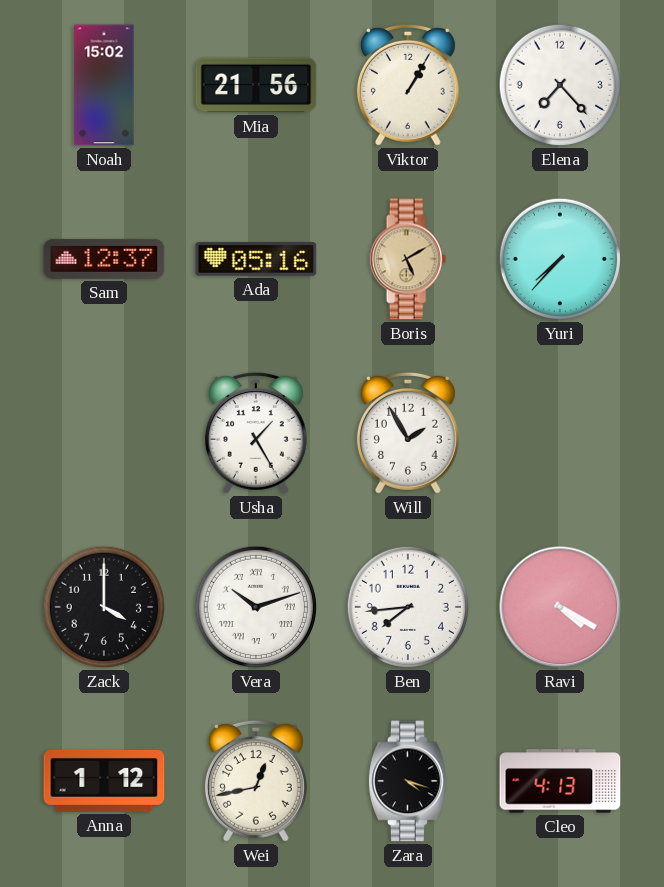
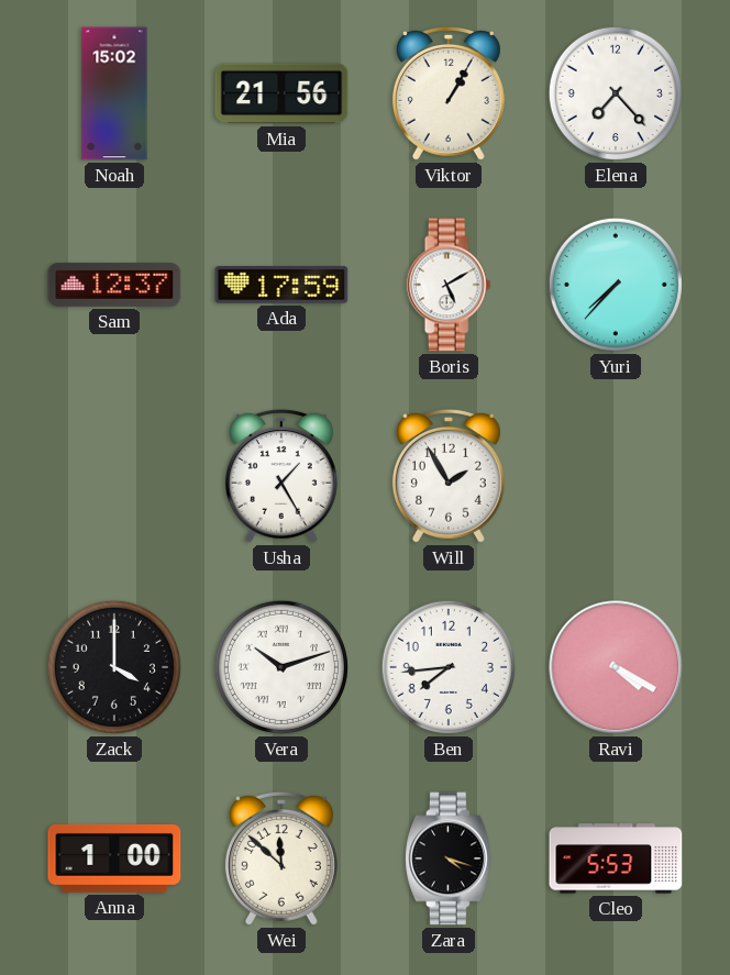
Ada: 05:16 -> 17:59
Boris dial: champagne -> white
Anna: 1:12 -> 1:00
Wei: 12:43 -> 11:52
Cleo: 4:13 -> 5:53
